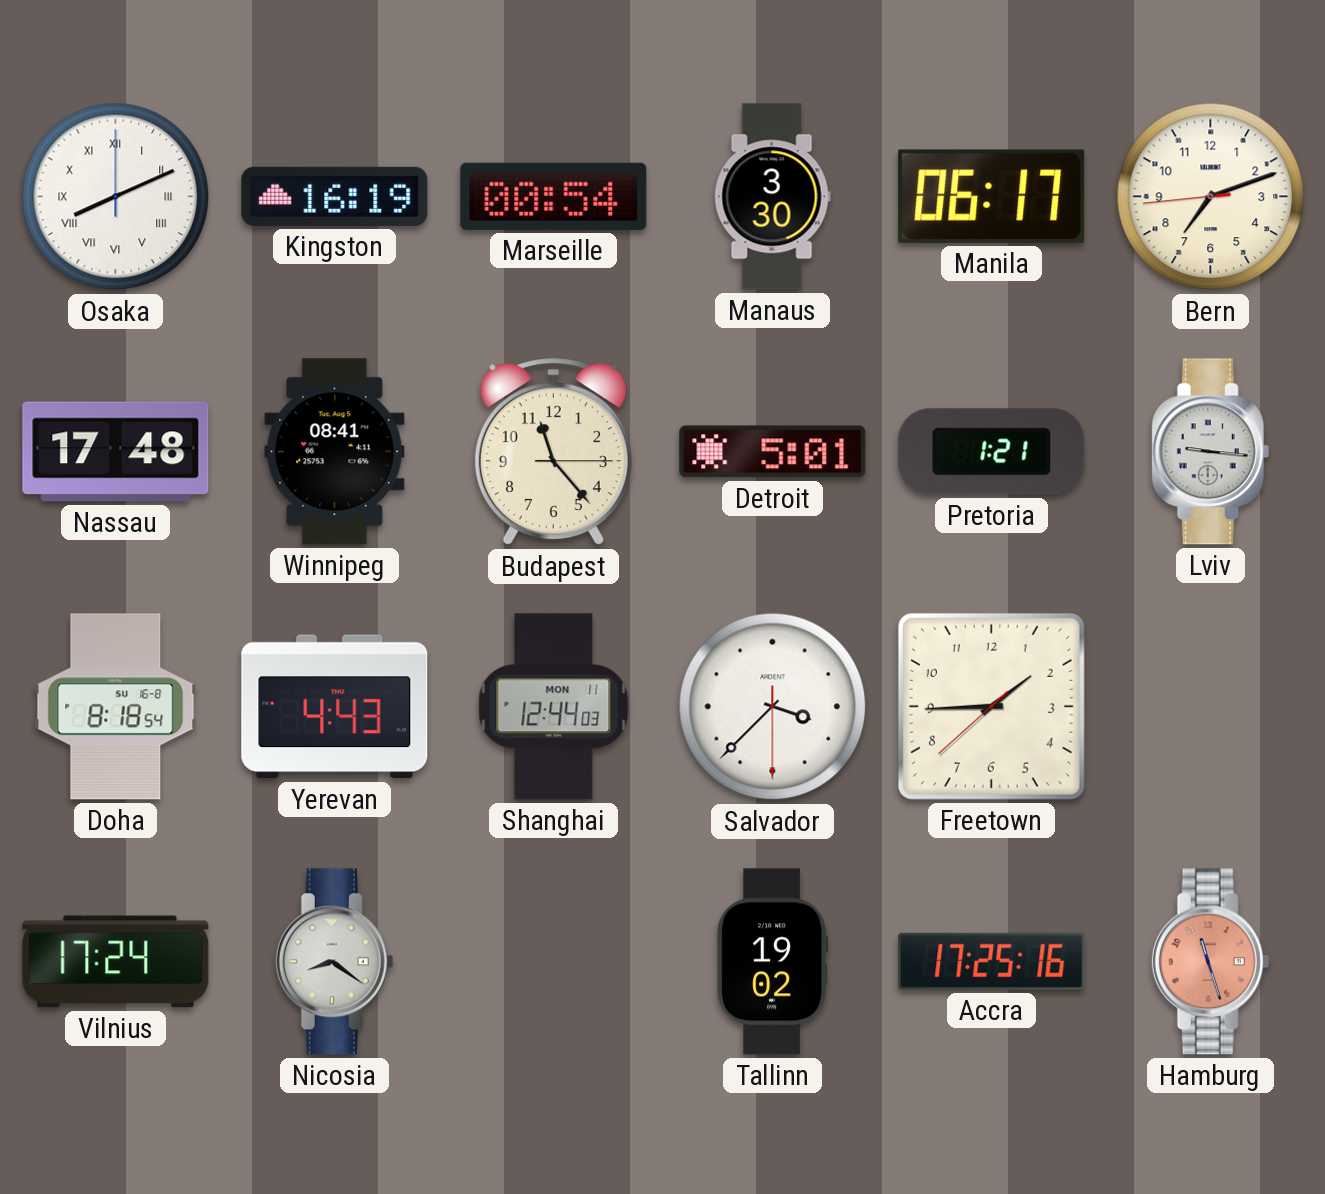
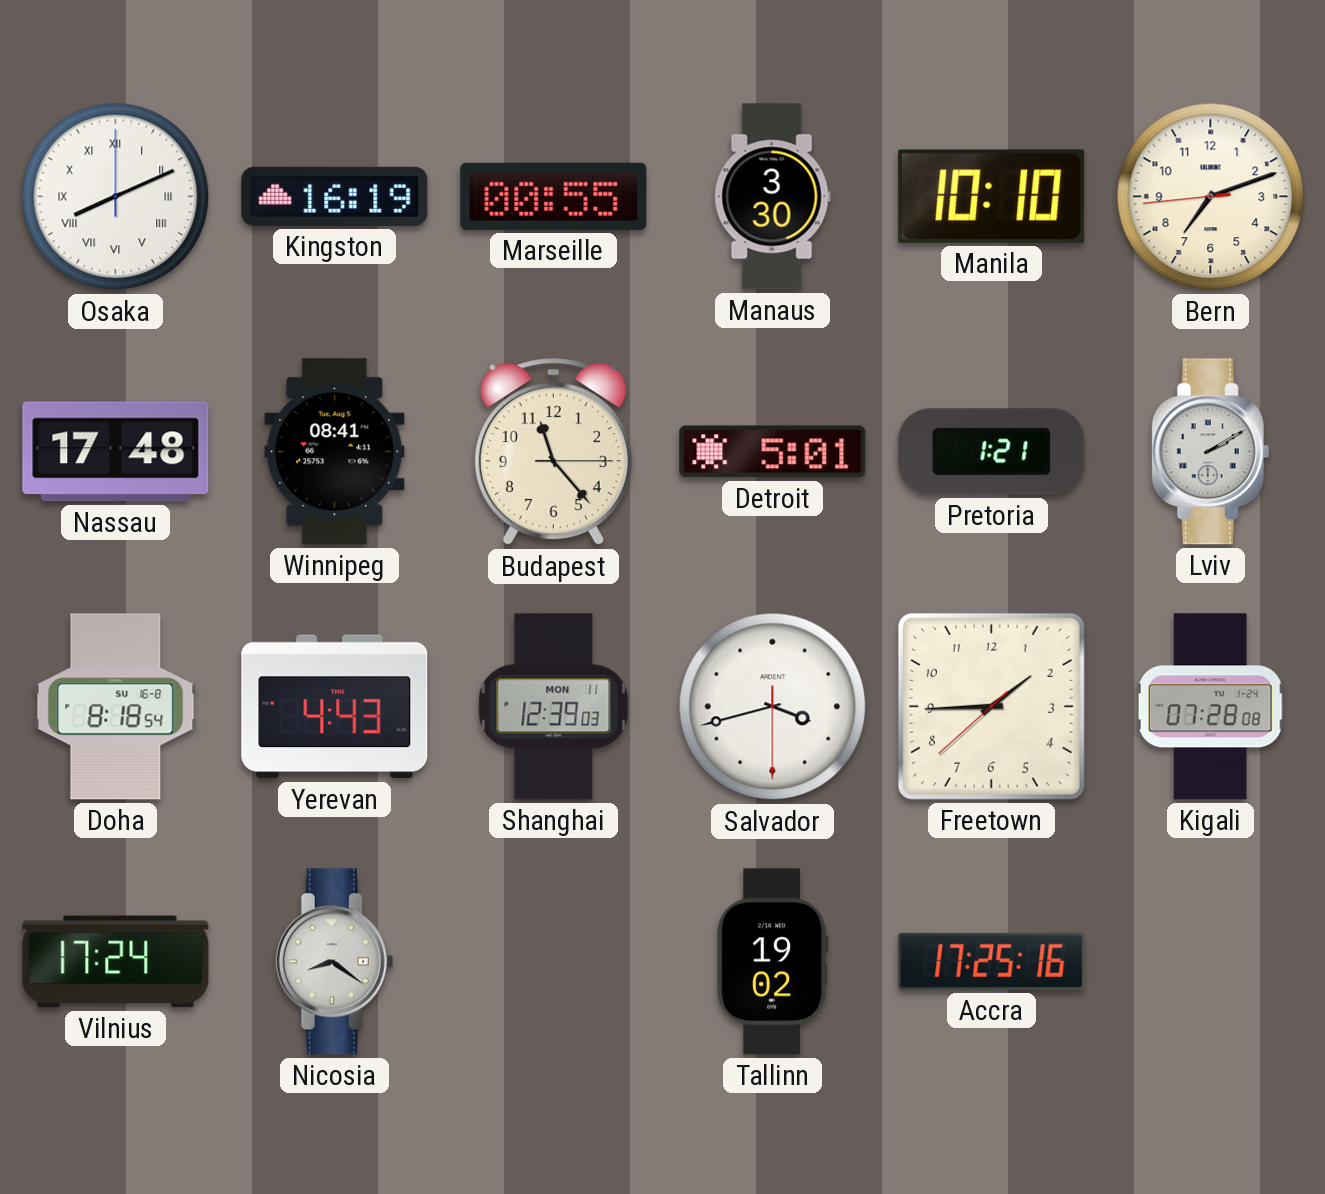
Marseille: 00:54 -> 00:55
Manila: 06:17 -> 10:10
Lviv: 9:16 -> 2:10
Shanghai: 12:44 -> 12:39
Salvador: 3:37 -> 3:42
Kigali: none -> 07:28
Hamburg: 11:27 -> none
